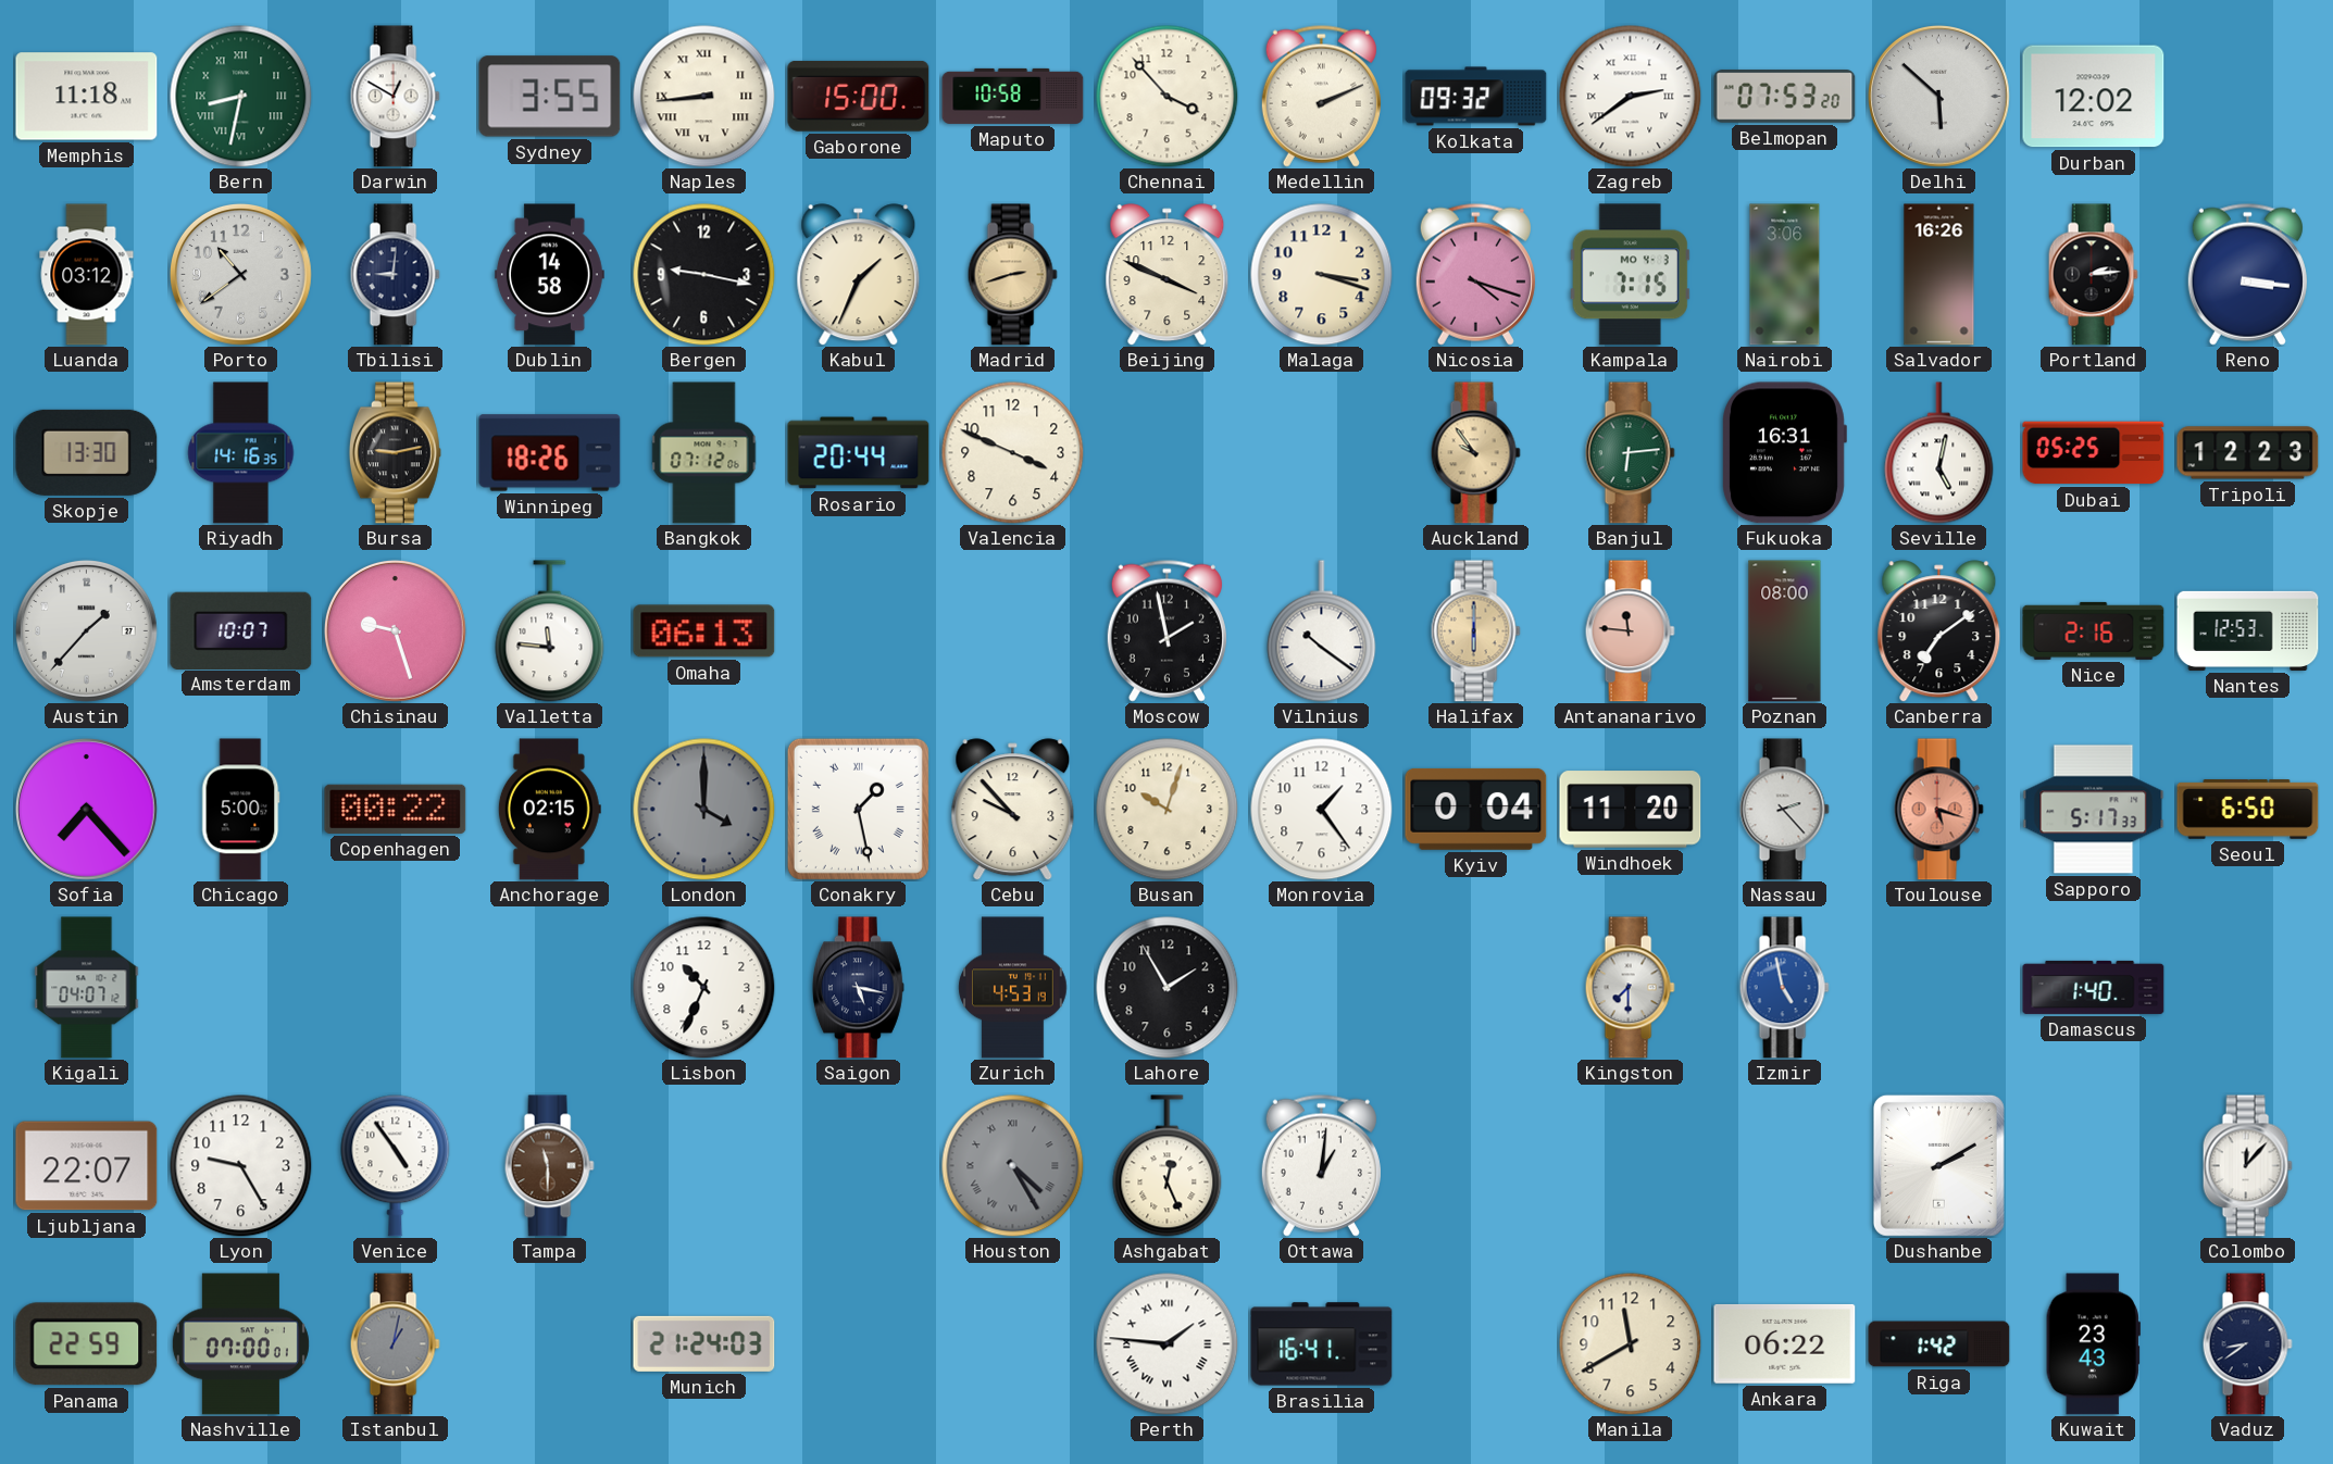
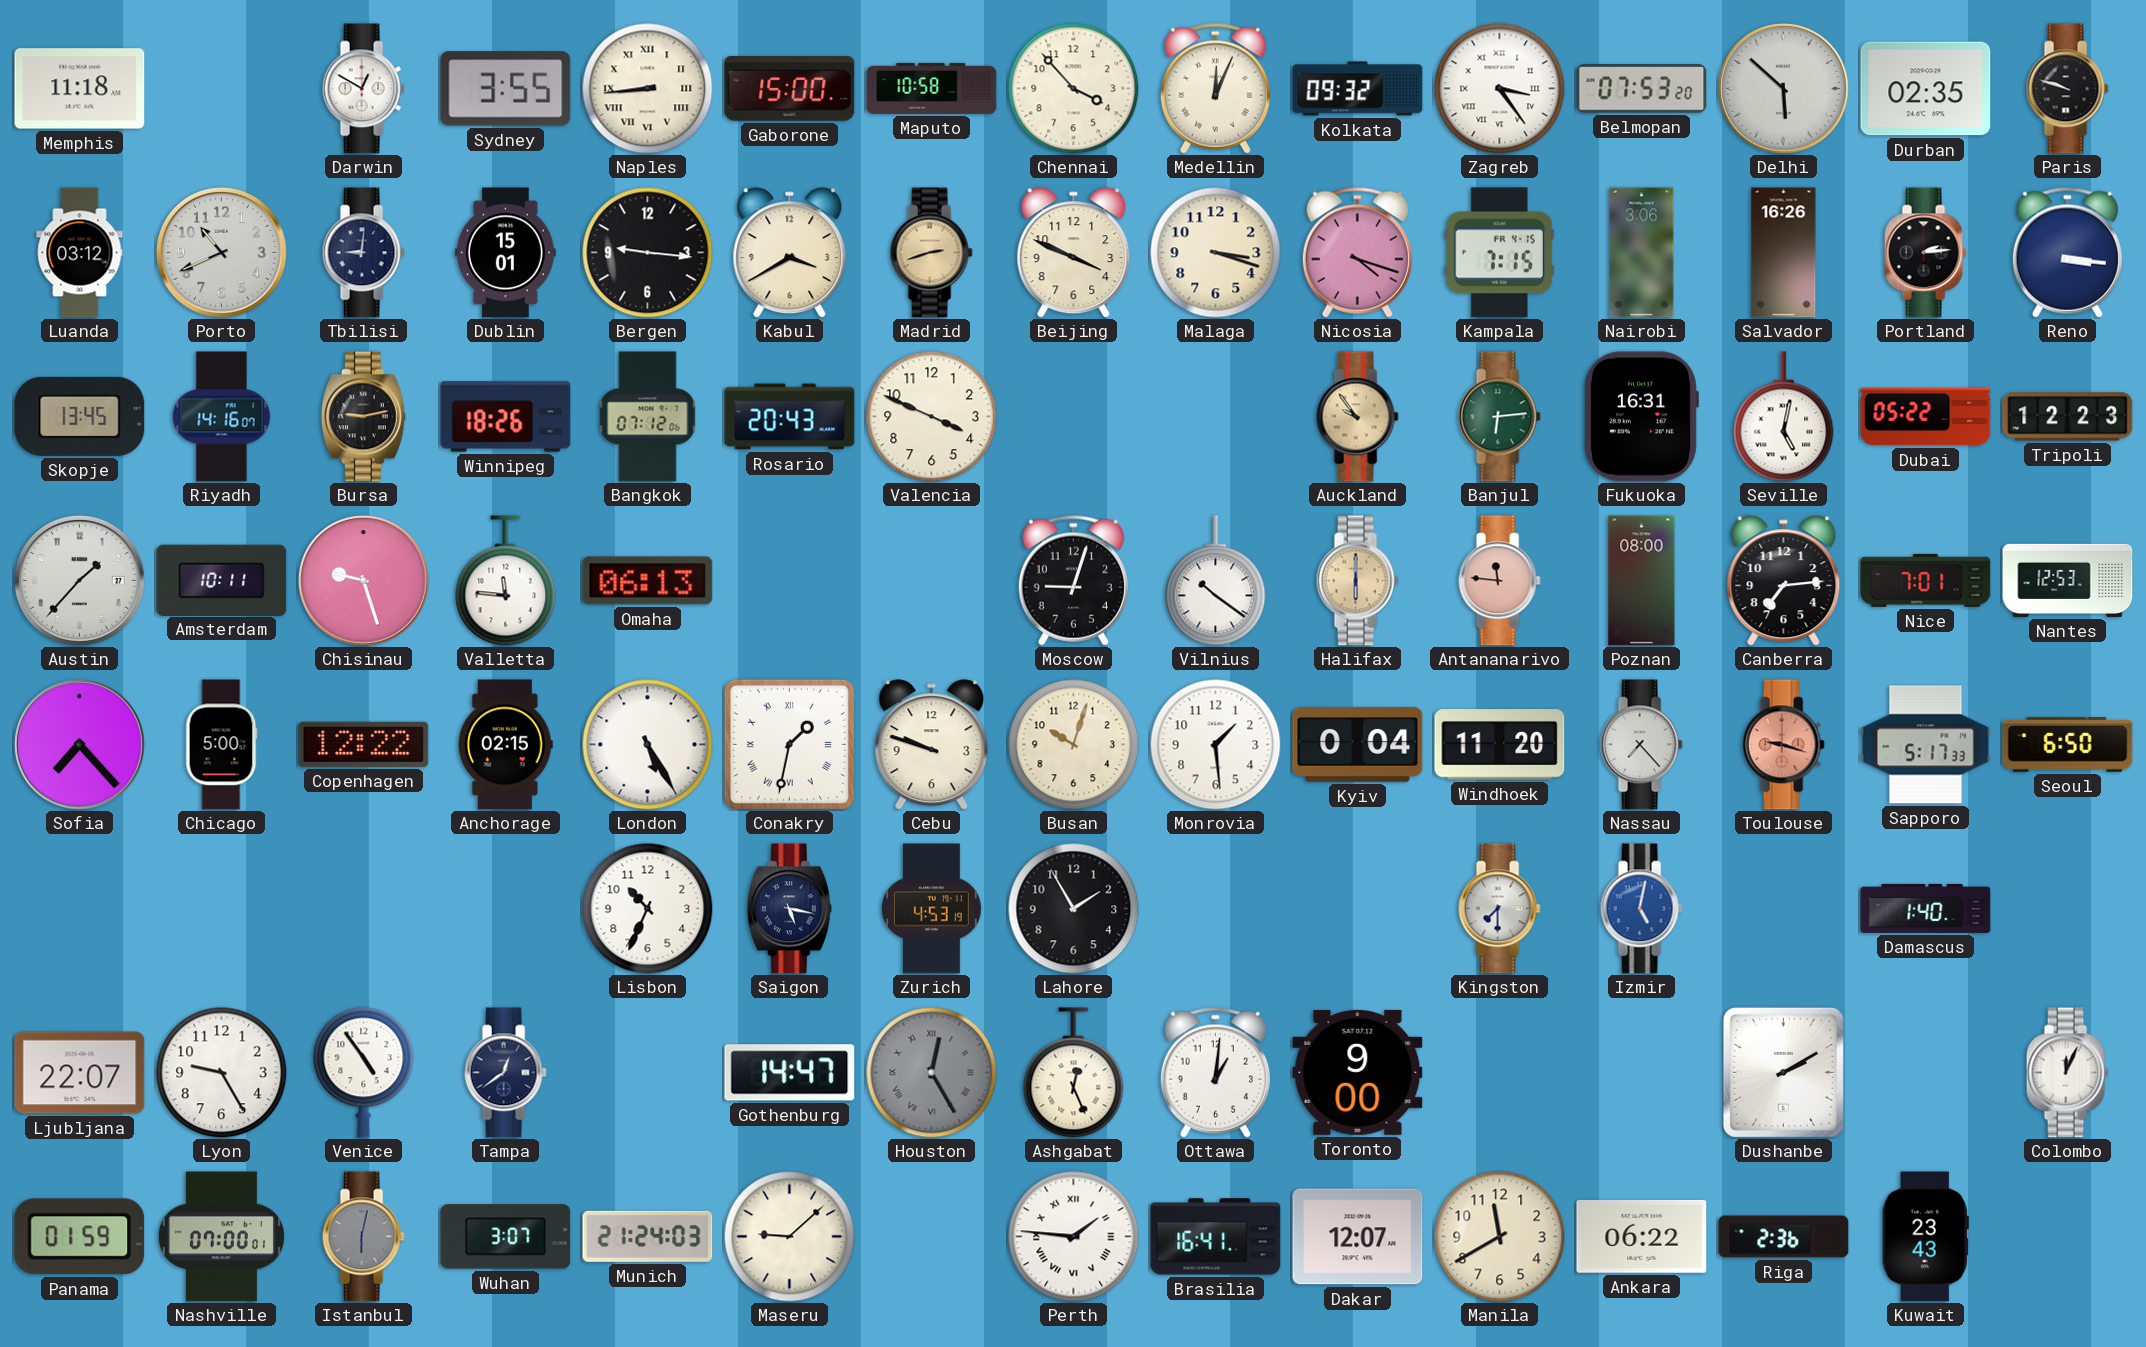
Bern: 8:32 -> none
Medellin: 2:11 -> 12:04
Zagreb: 2:39 -> 3:24
Durban: 12:02 -> 02:35
Paris: none -> 9:48
Porto: 10:39 -> 10:41
Dublin: 14:58 -> 15:01
Bergen: 9:17 -> 9:16
Kabul: 1:34 -> 3:40
Kampala date: MO 4-3 -> FR 4-15
Skopje: 13:30 -> 13:45
Riyadh: 14:16:35 -> 14:16:07
Rosario: 20:44 -> 20:43
Dubai: 05:25 -> 05:22
Amsterdam: 10:07 -> 10:11
Moscow: 1:58 -> 9:03
Canberra: 7:09 -> 7:14
Nice: 2:16 -> 7:01
Copenhagen: 00:22 -> 12:22
London: 4:00 -> 5:25
London dial: grey -> white
Conakry: 1:28 -> 1:32
Cebu: 9:53 -> 9:48
Monrovia: 1:24 -> 1:29
Nassau: 2:23 -> 7:23
Toulouse: 5:18 -> 9:18
Kigali: 04:07 -> none
Izmir: 4:58 -> 5:02
Tampa: 11:30 -> 12:39
Tampa dial: brown -> navy
Gothenburg: none -> 14:47
Houston: 4:25 -> 12:25
Toronto: none -> 9:00
Colombo: 12:07 -> 12:04
Panama: 22:59 -> 01:59
Istanbul: 1:02 -> 6:02
Wuhan: none -> 3:07
Maseru: none -> 9:08
Dakar: none -> 12:07
Riga: 1:42 -> 2:36
Vaduz: 8:39 -> none
